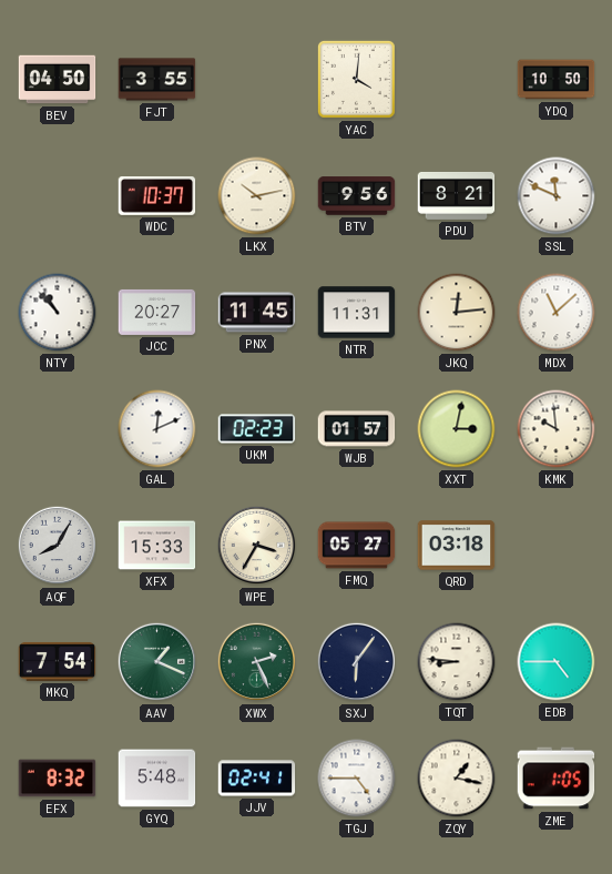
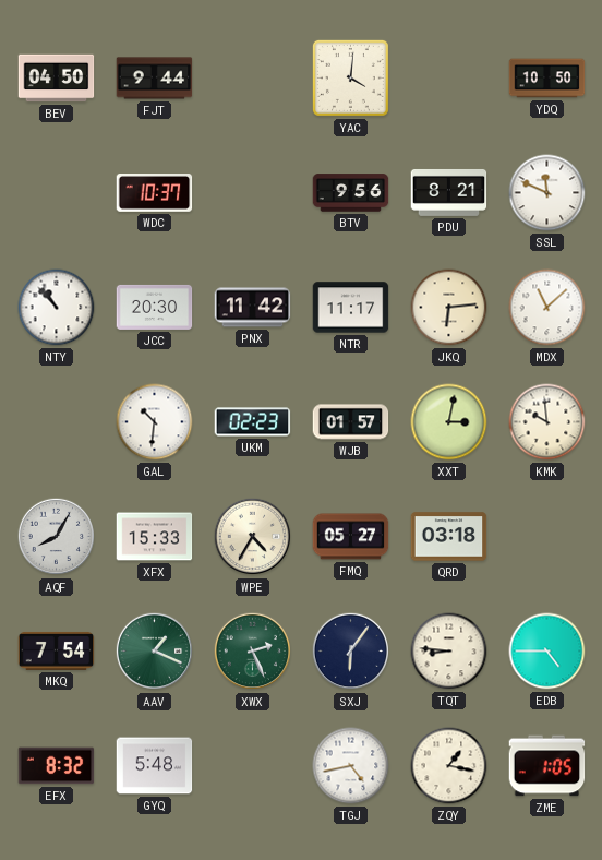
FJT: 3:55 -> 9:44
LKX: 10:13 -> none
JCC: 20:27 -> 20:30
PNX: 11:45 -> 11:42
NTR: 11:31 -> 11:17
JKQ: 12:14 -> 6:14
GAL: 12:11 -> 10:31
WPE: 3:35 -> 4:35
JJV: 02:41 -> none
TGJ: 4:45 -> 4:43
